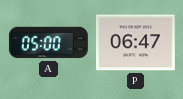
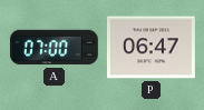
A: 05:00 -> 07:00
